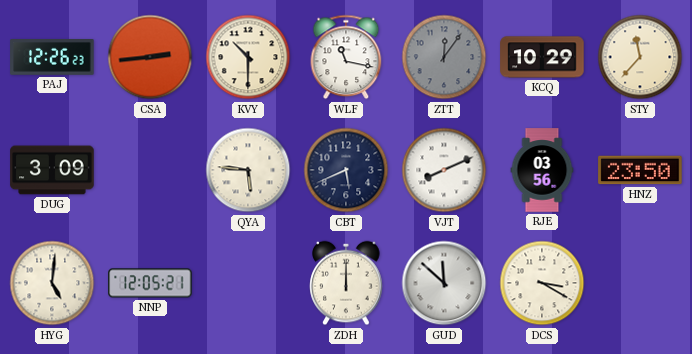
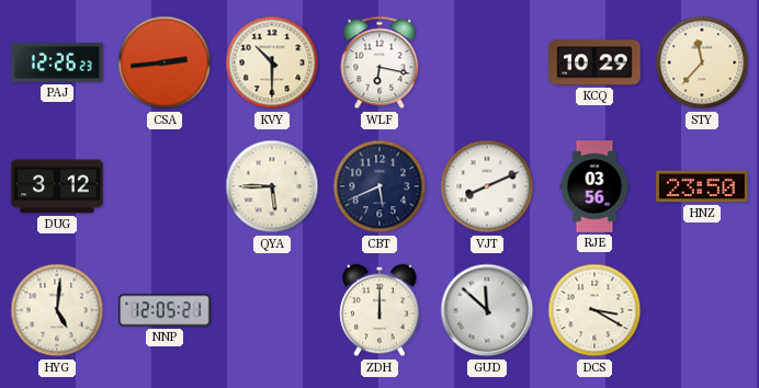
WLF: 11:17 -> 6:17
ZTT: 12:06 -> none
DUG: 3:09 -> 3:12
QYA: 5:46 -> 5:45
